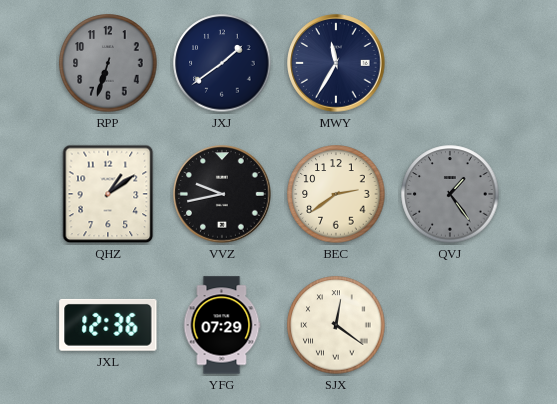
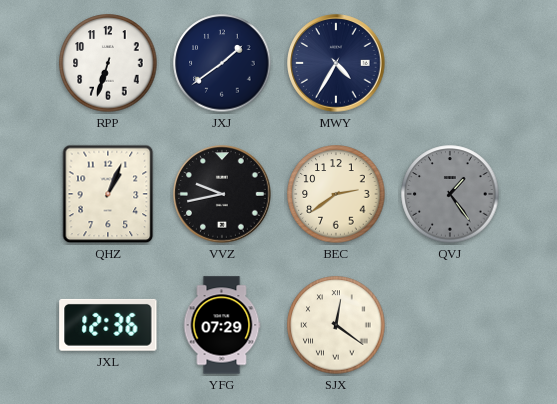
RPP dial: grey -> white
MWY: 11:35 -> 4:35
QHZ: 1:09 -> 1:04
